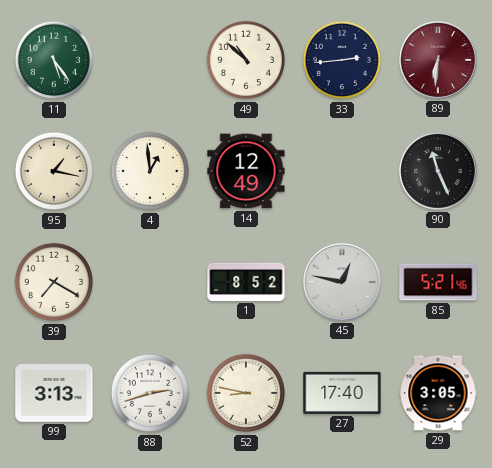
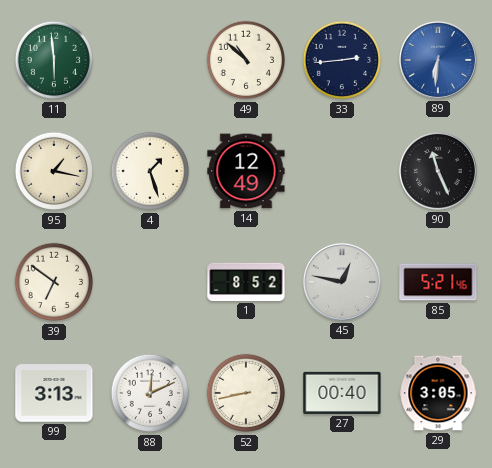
11: 5:24 -> 5:59
89 dial: burgundy -> blue
4: 12:59 -> 1:27
39: 7:20 -> 6:51
88: 2:42 -> 12:11
52: 8:47 -> 8:43
27: 17:40 -> 00:40
